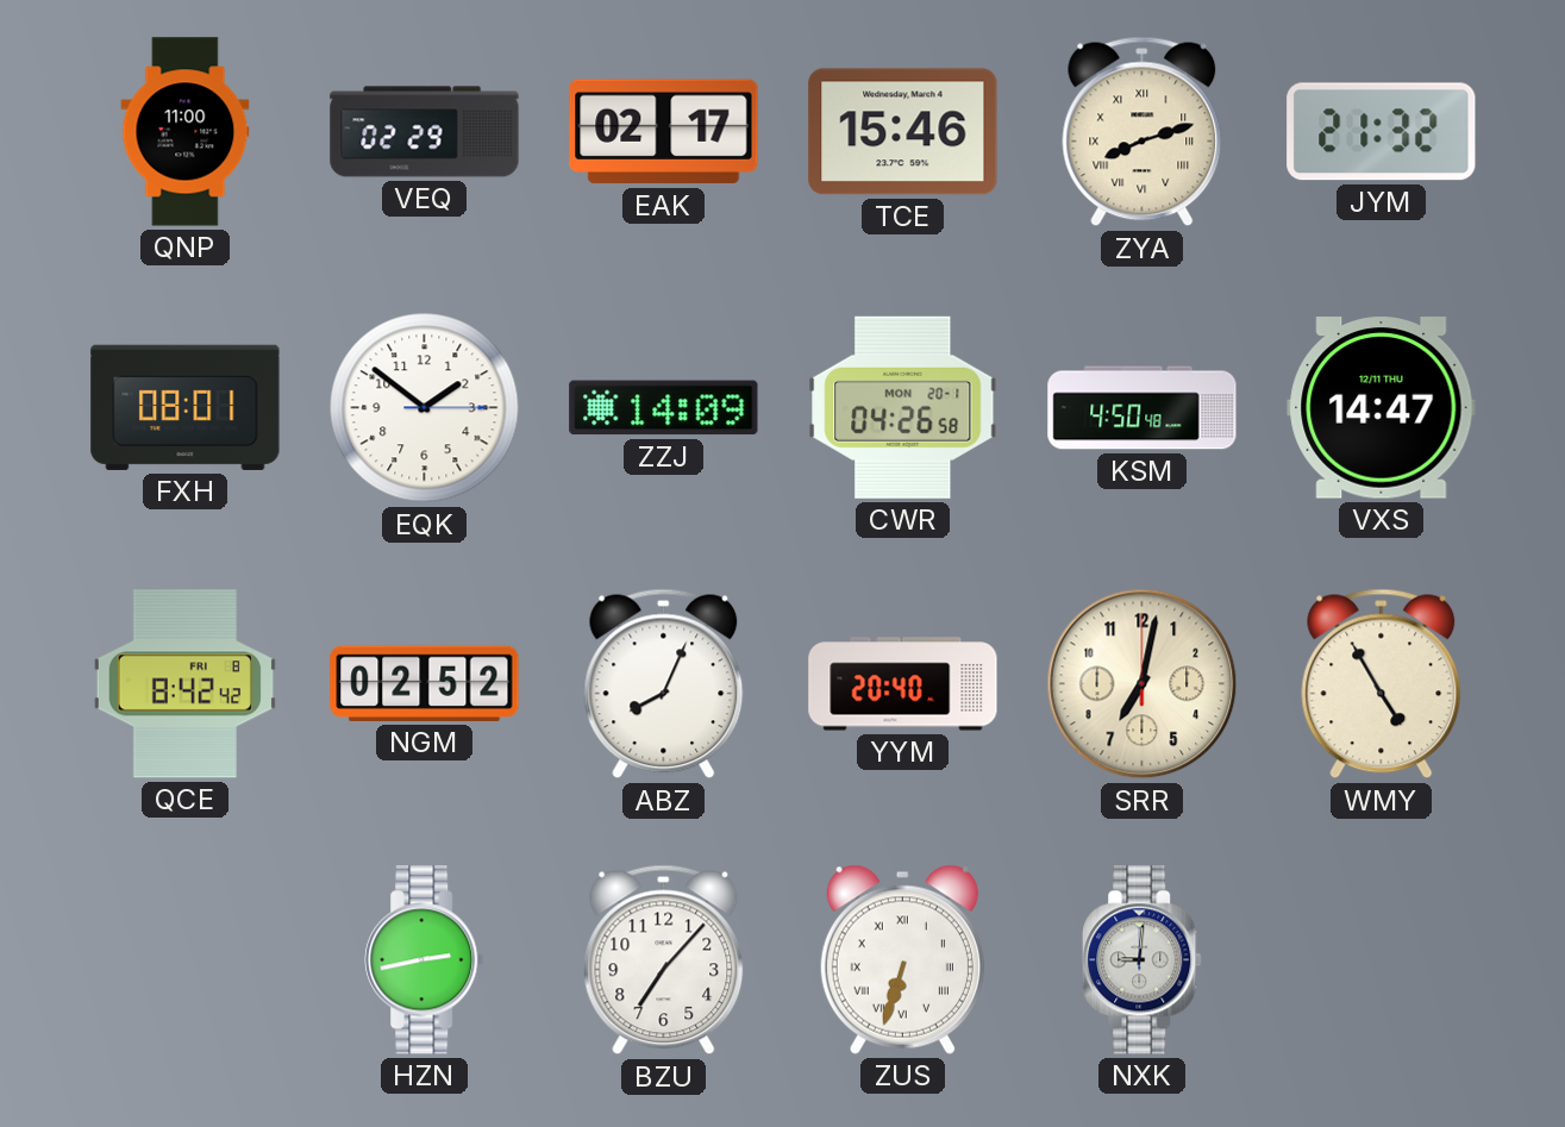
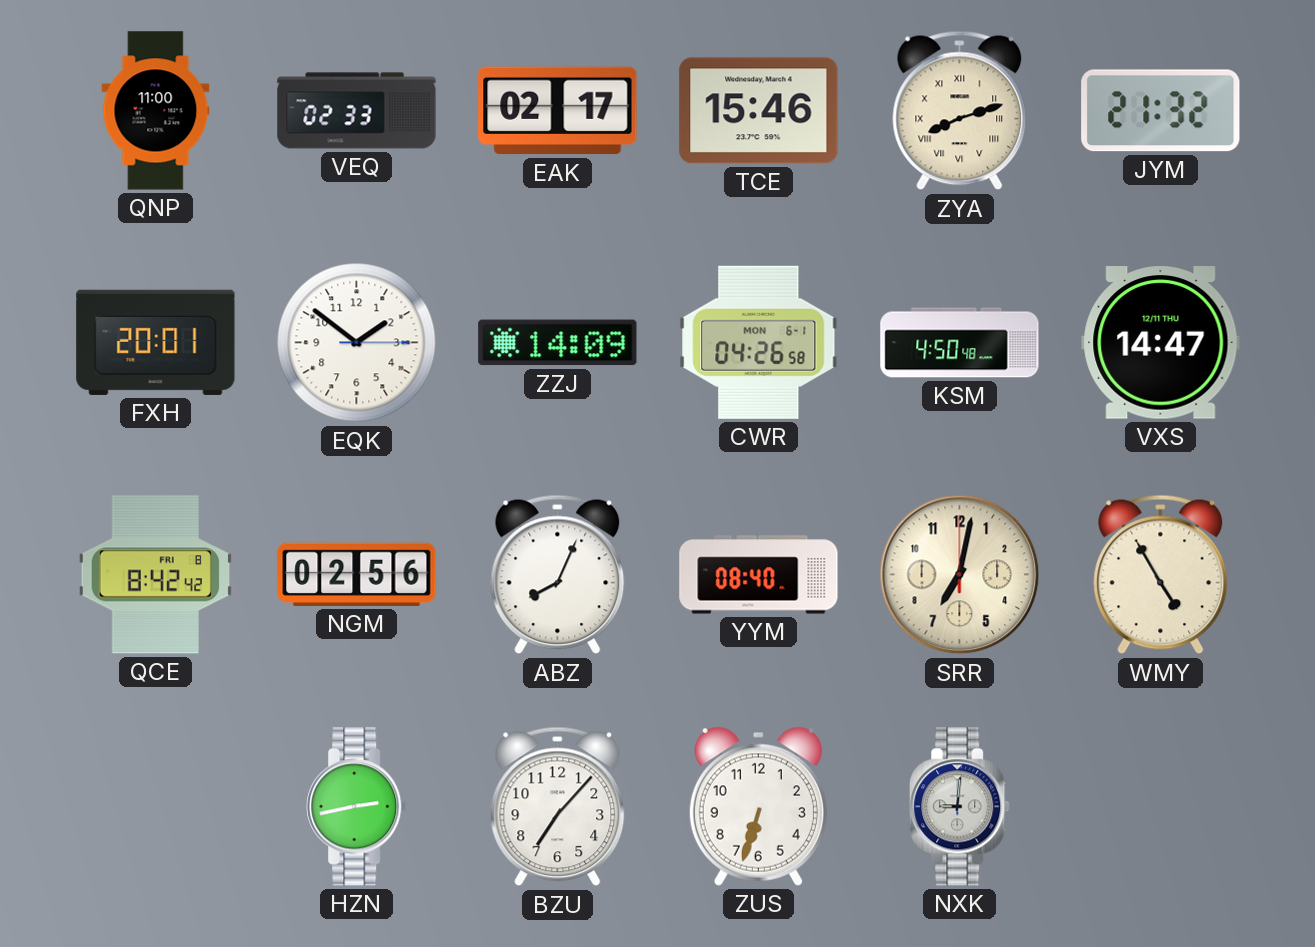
VEQ: 02:29 -> 02:33
FXH: 08:01 -> 20:01
CWR date: MON 20-1 -> MON 6-1
NGM: 02:52 -> 02:56
YYM: 20:40 -> 08:40
ZUS numerals: Roman -> Arabic
